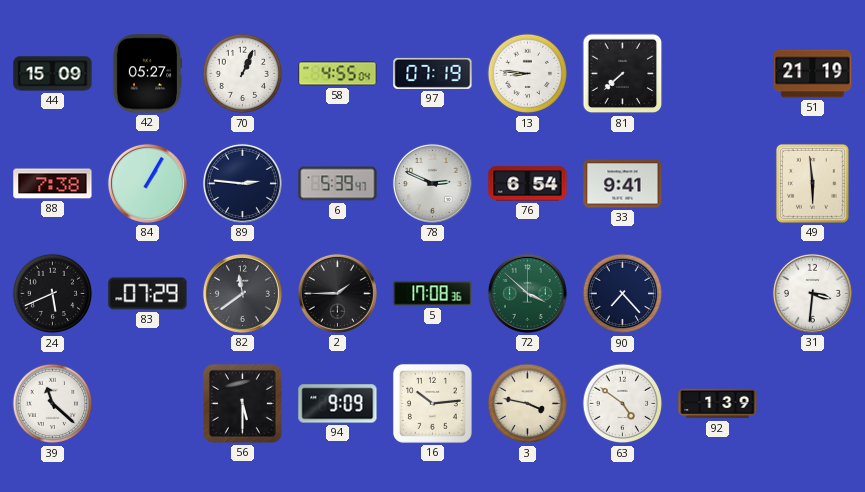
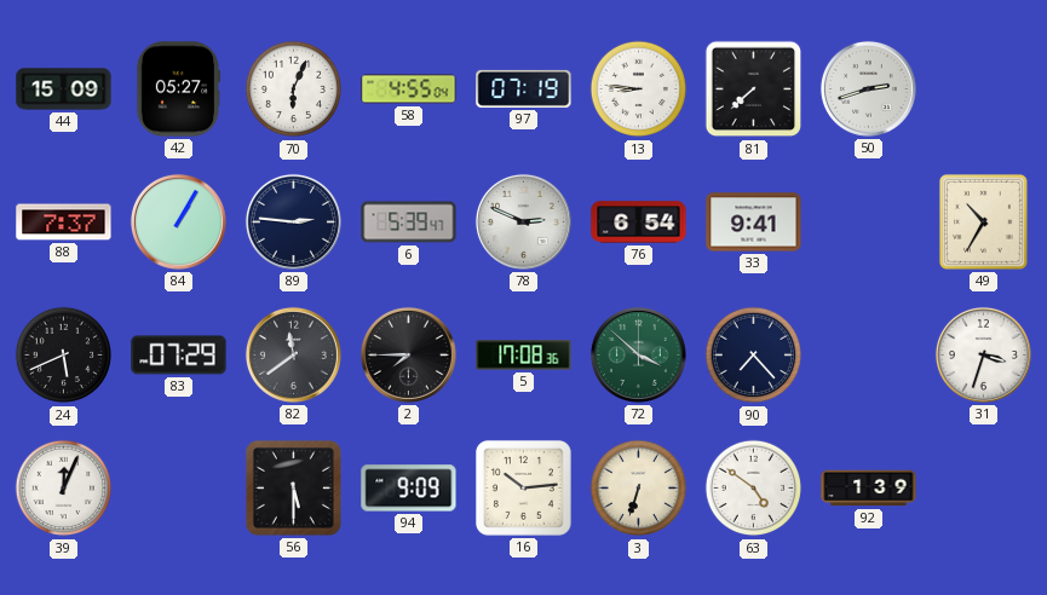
70: 1:04 -> 6:04
50: none -> 2:42
51: 21:19 -> none
88: 7:38 -> 7:37
49: 5:59 -> 10:35
2: 1:45 -> 7:45
31: 3:31 -> 3:33
39: 11:22 -> 12:04
3: 3:47 -> 6:33
